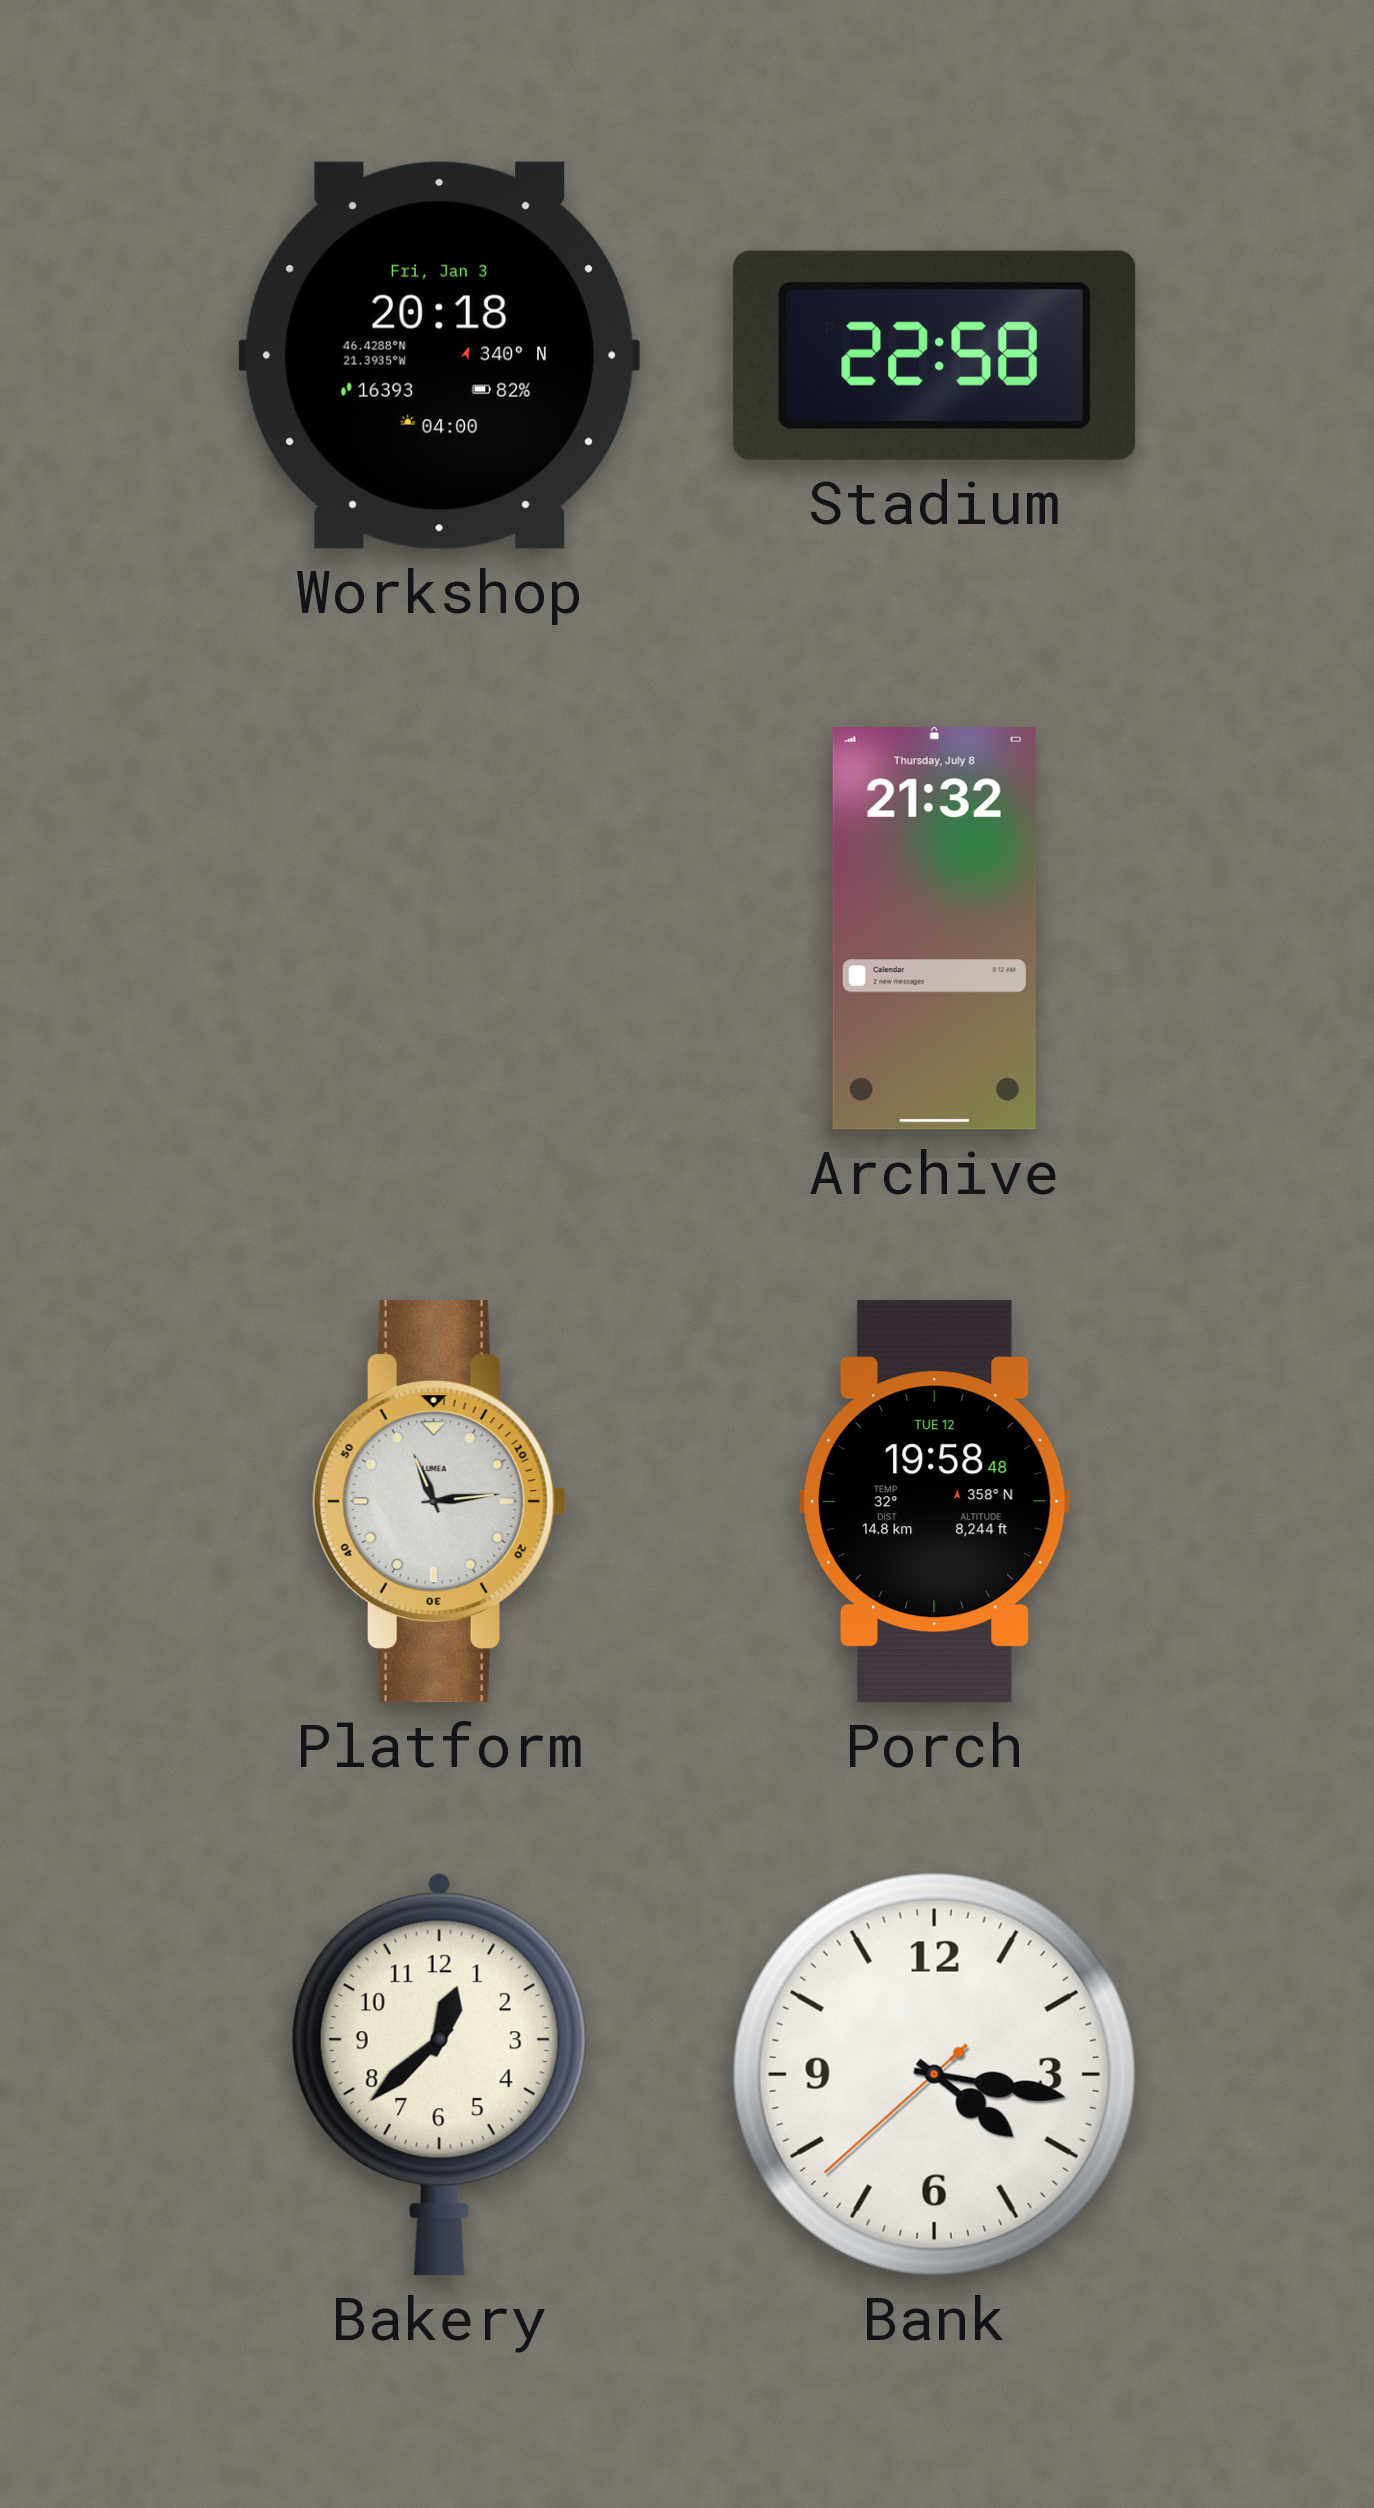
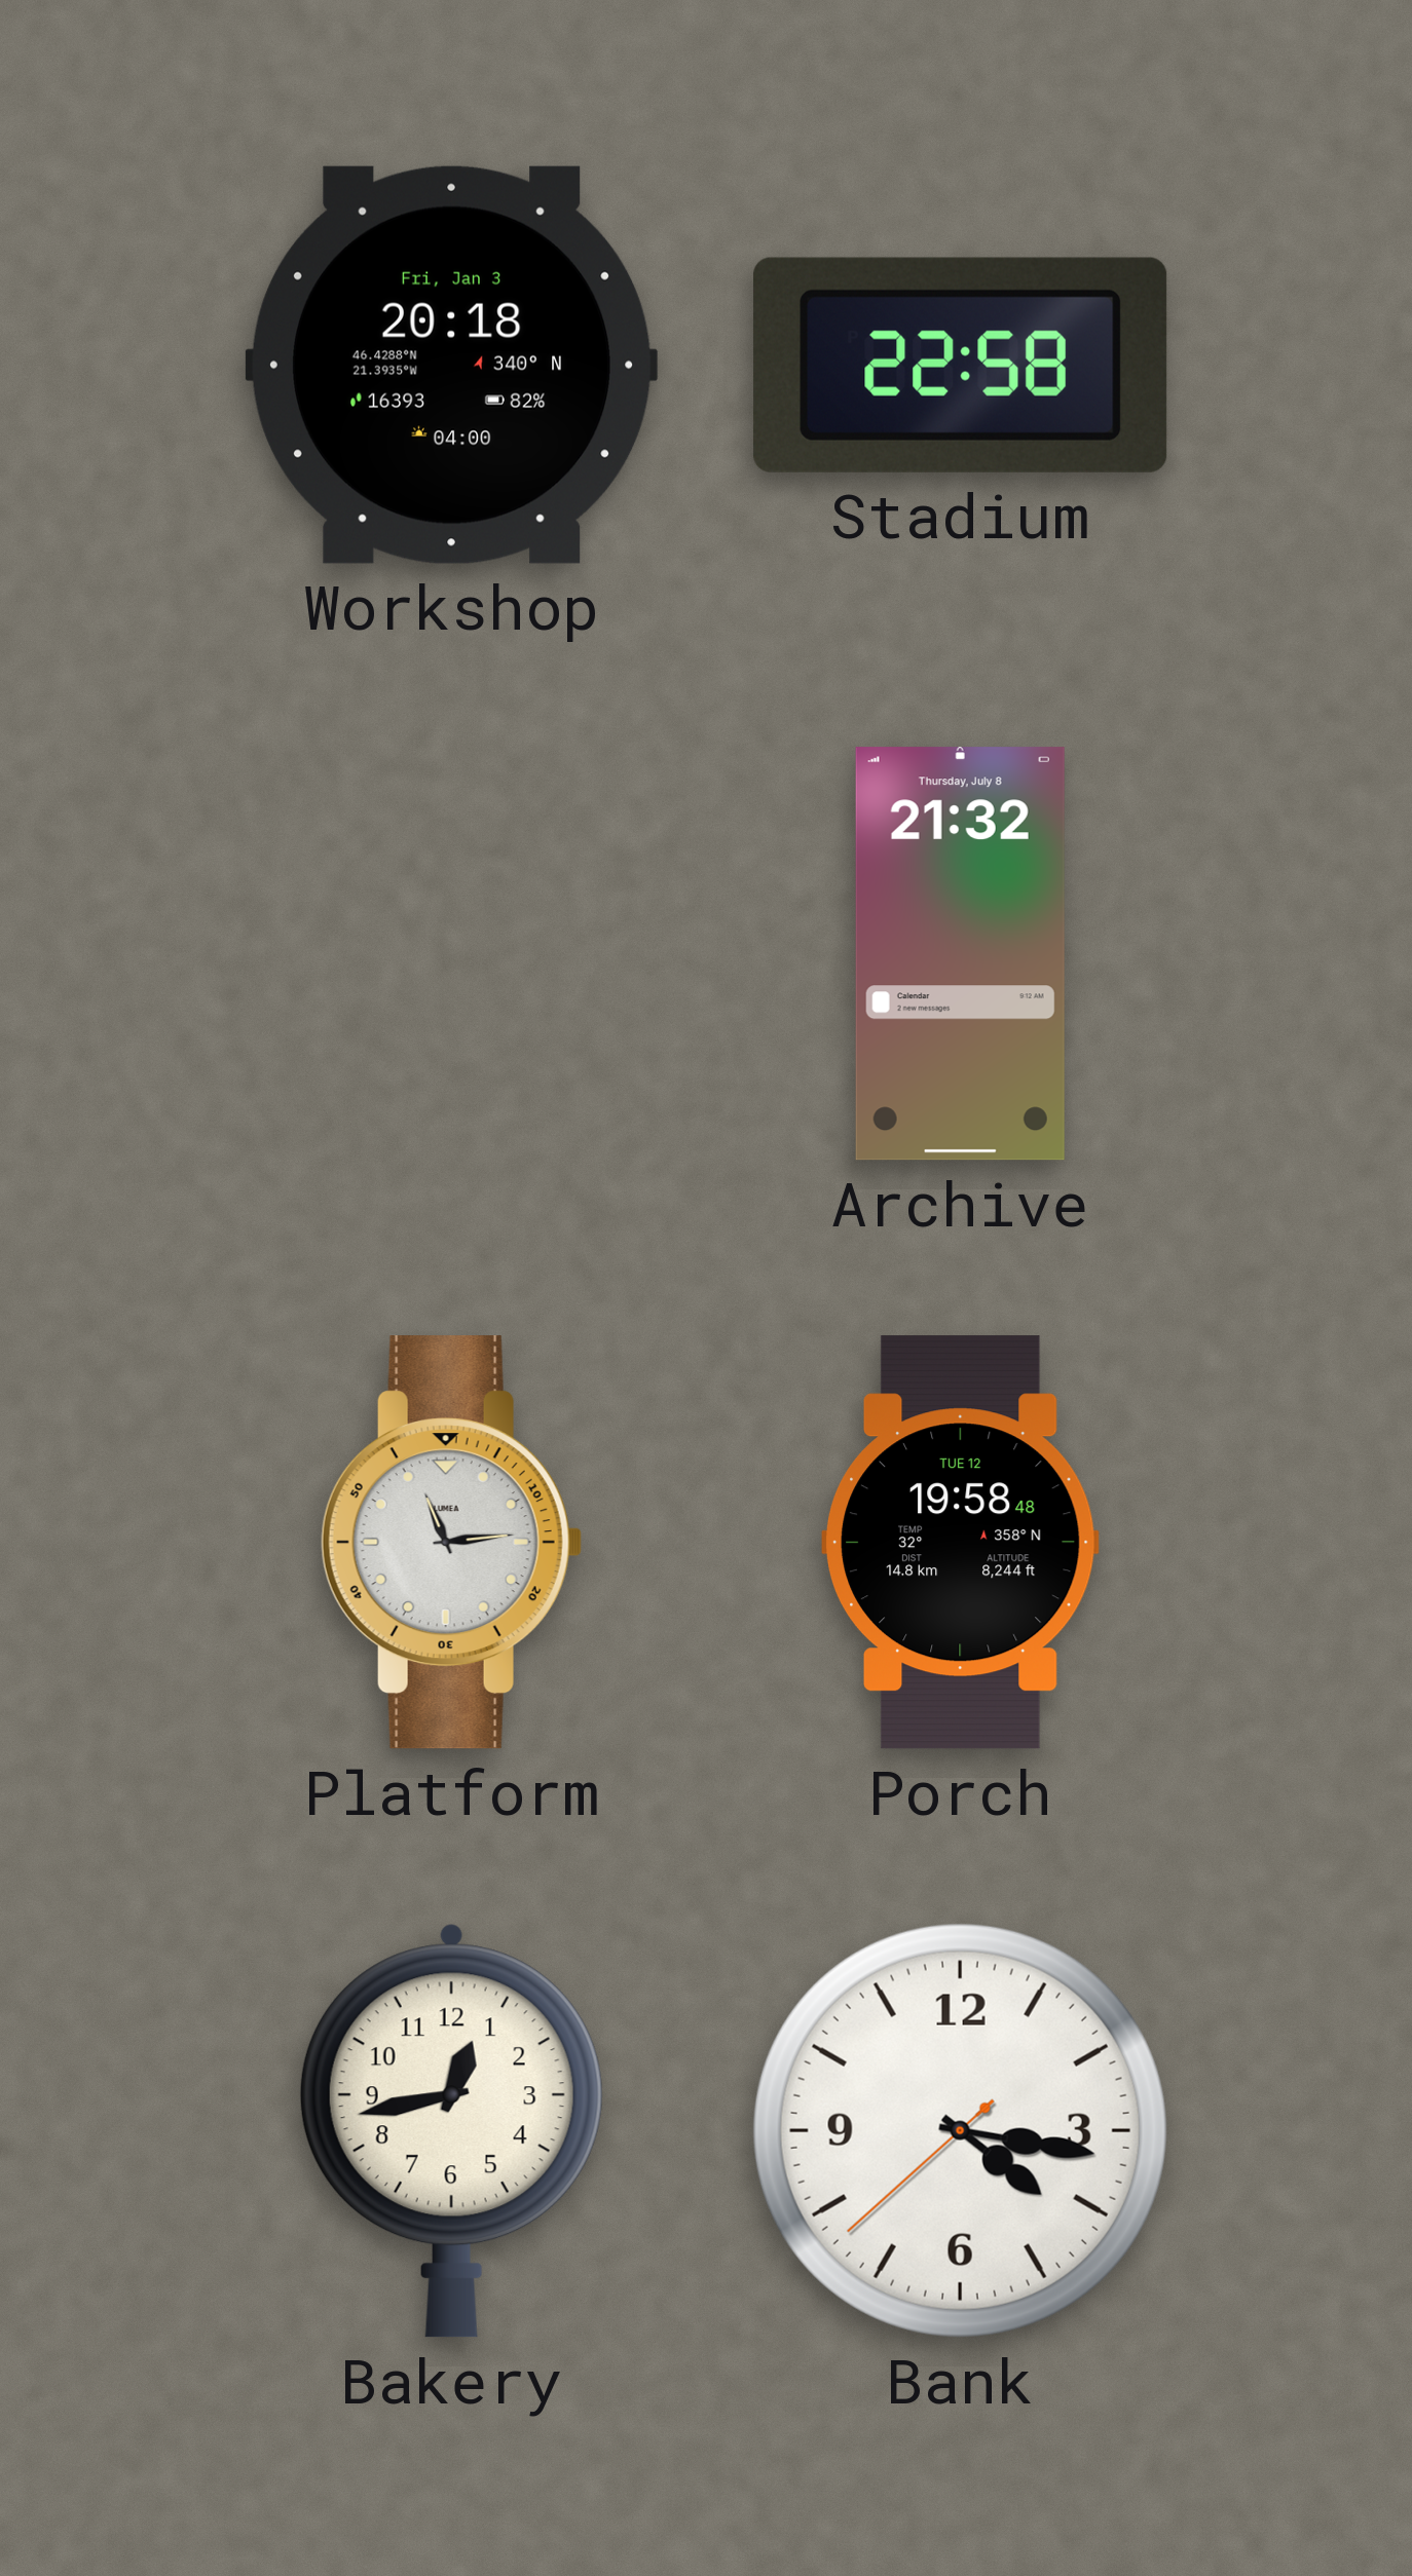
Bakery: 12:38 -> 12:43
